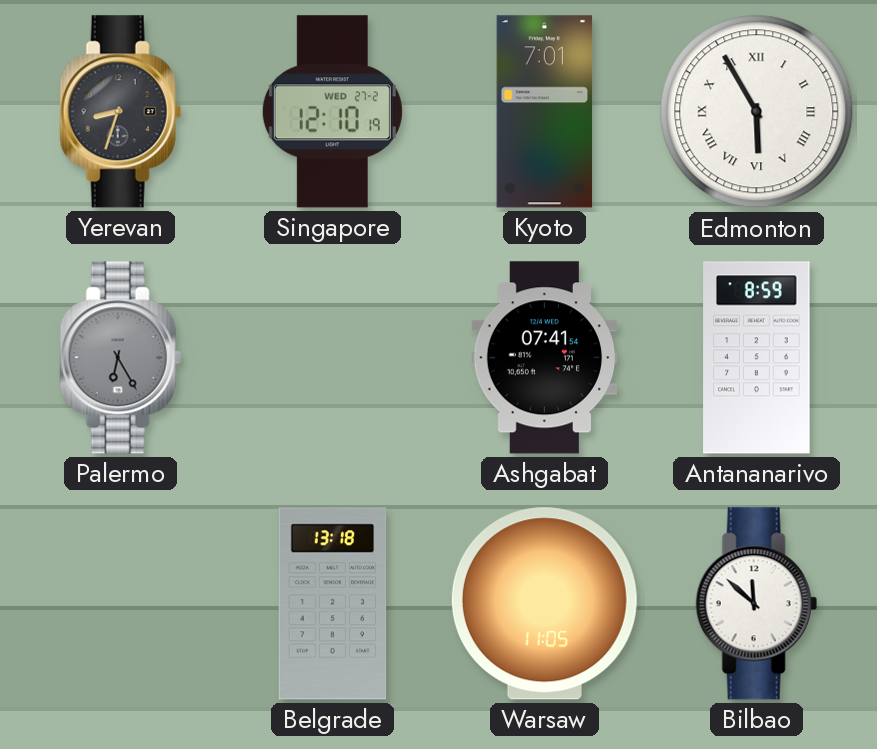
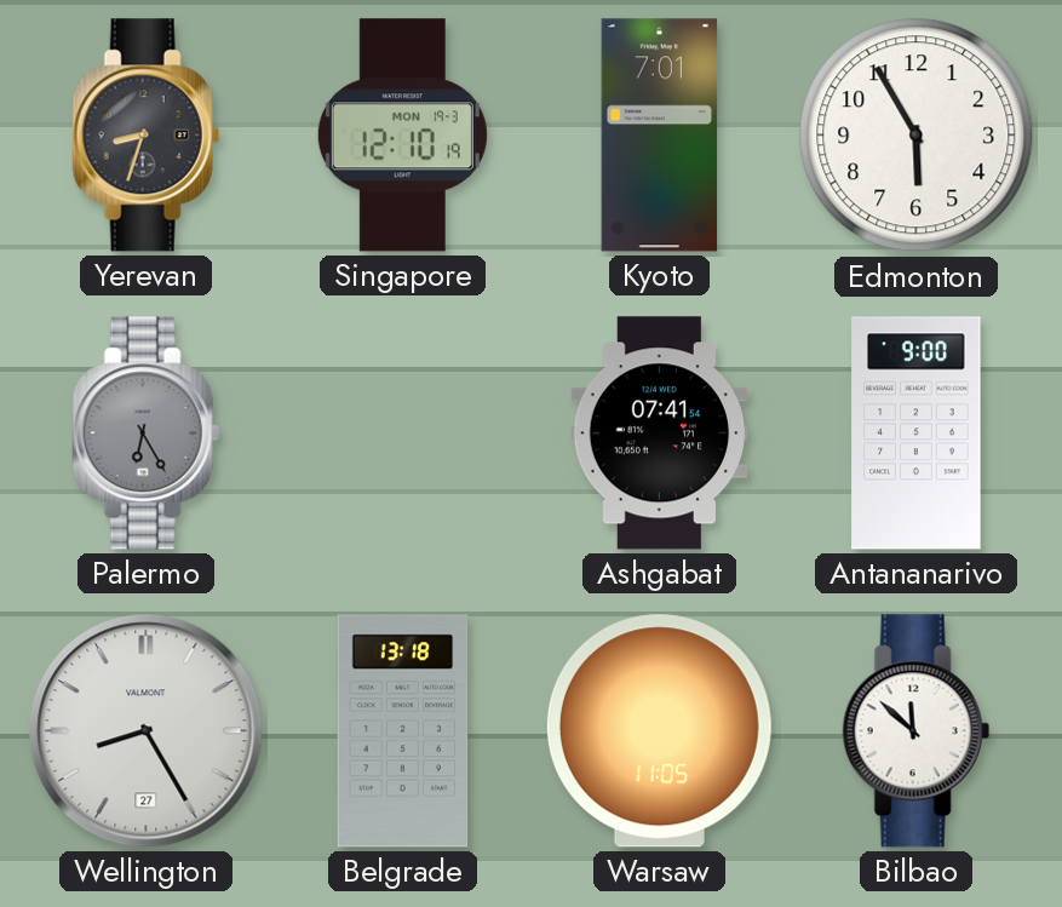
Singapore date: WED 27-2 -> MON 19-3
Edmonton numerals: Roman -> Arabic
Antananarivo: 8:59 -> 9:00
Wellington: none -> 8:25
